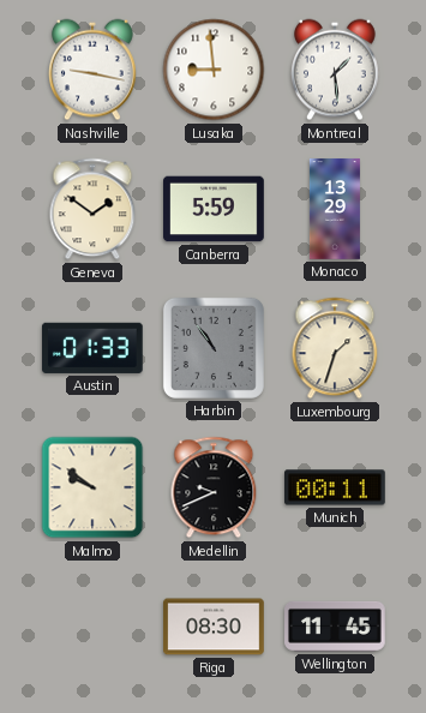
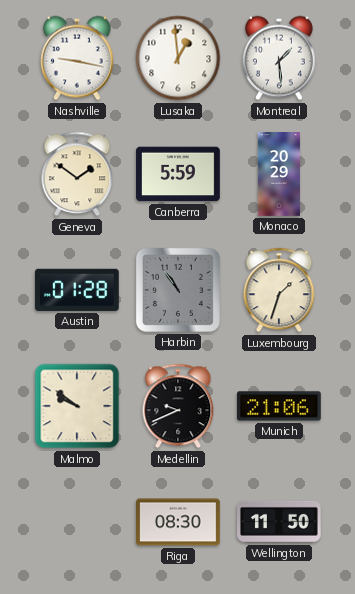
Lusaka: 8:59 -> 12:59
Monaco: 13:29 -> 20:29
Austin: 01:33 -> 01:28
Munich: 00:11 -> 21:06
Wellington: 11:45 -> 11:50
